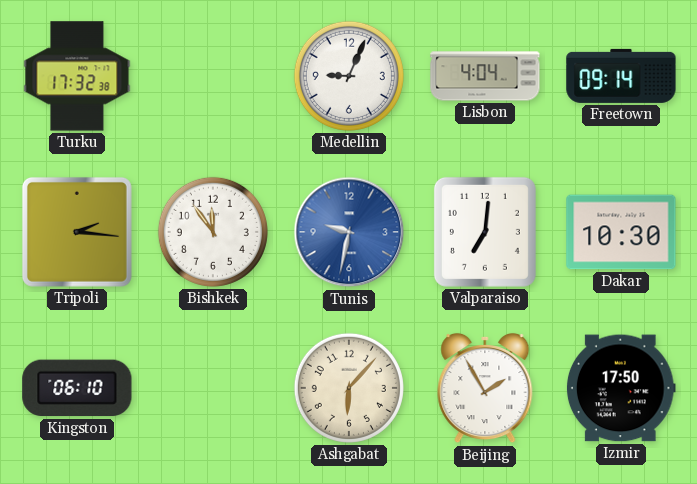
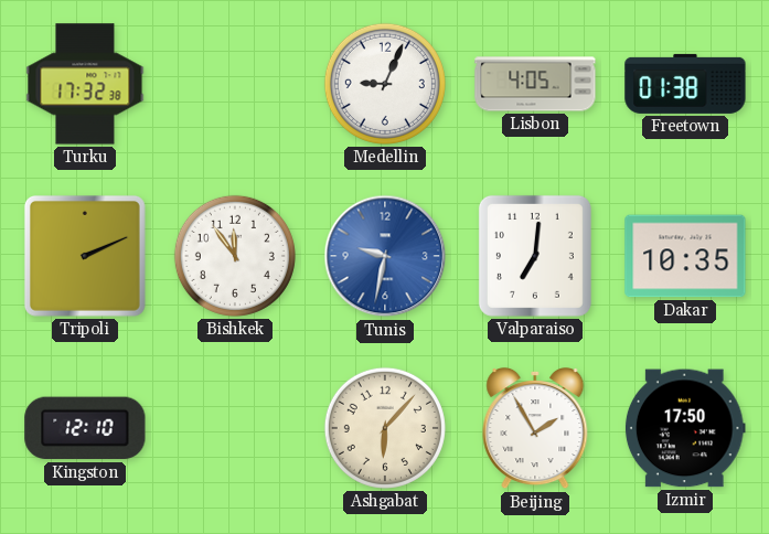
Lisbon: 4:04 -> 4:05
Freetown: 09:14 -> 01:38
Tripoli: 2:16 -> 2:11
Dakar: 10:30 -> 10:35
Kingston: 06:10 -> 12:10
